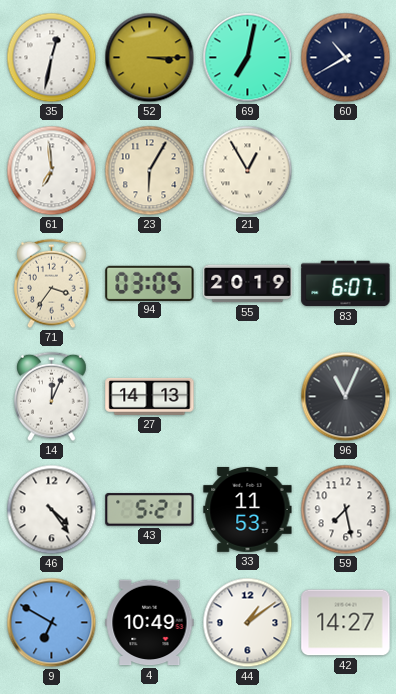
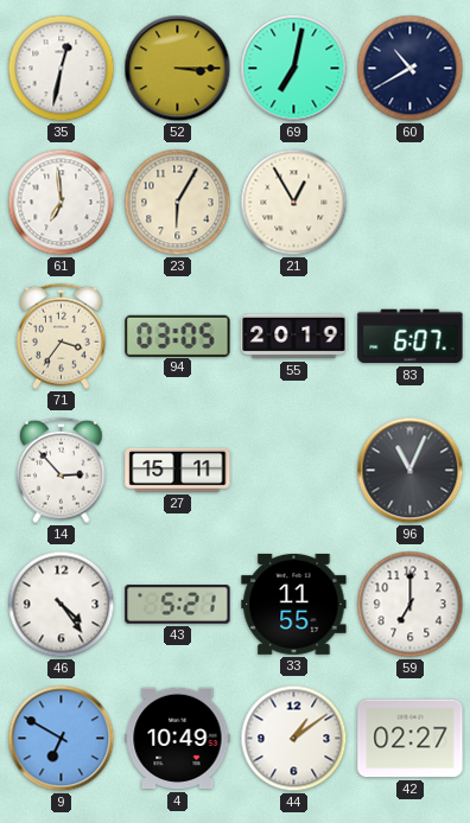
14: 12:04 -> 2:53
27: 14:13 -> 15:11
33: 11:53 -> 11:55
59: 7:28 -> 7:00
42: 14:27 -> 02:27
